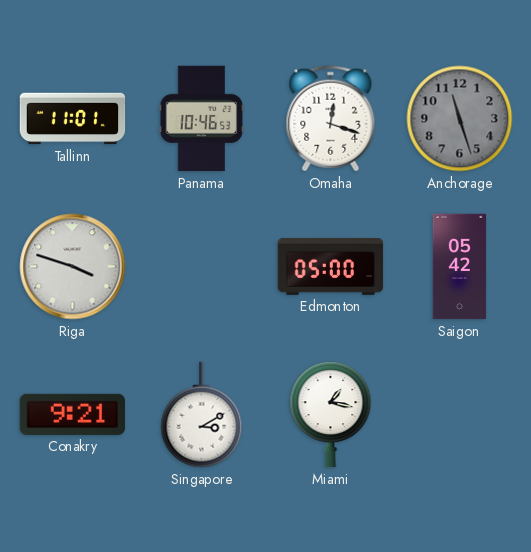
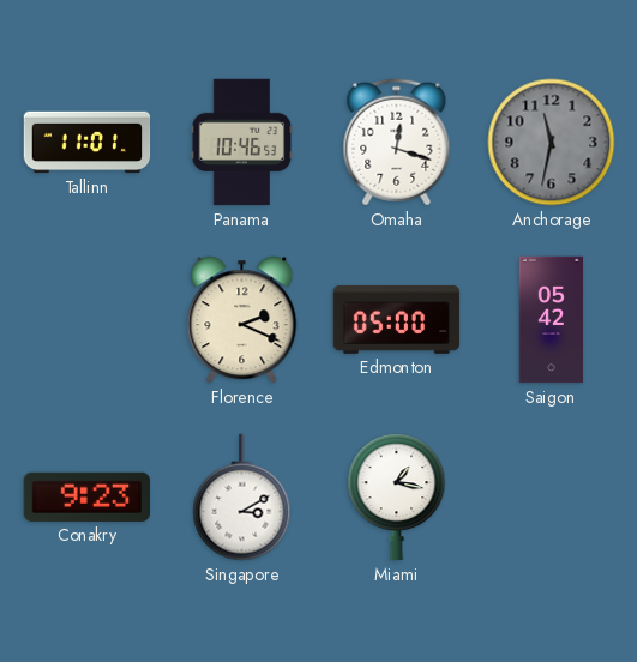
Anchorage: 11:27 -> 11:32
Riga: 3:48 -> none
Florence: none -> 2:19
Conakry: 9:21 -> 9:23
